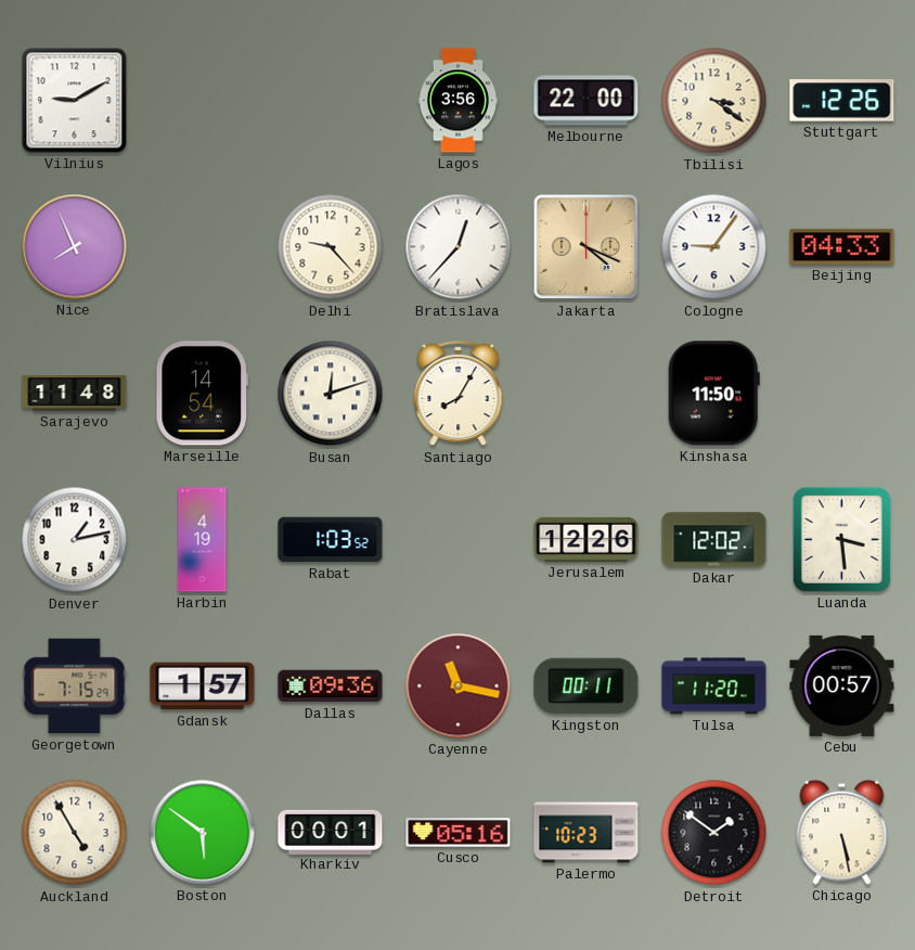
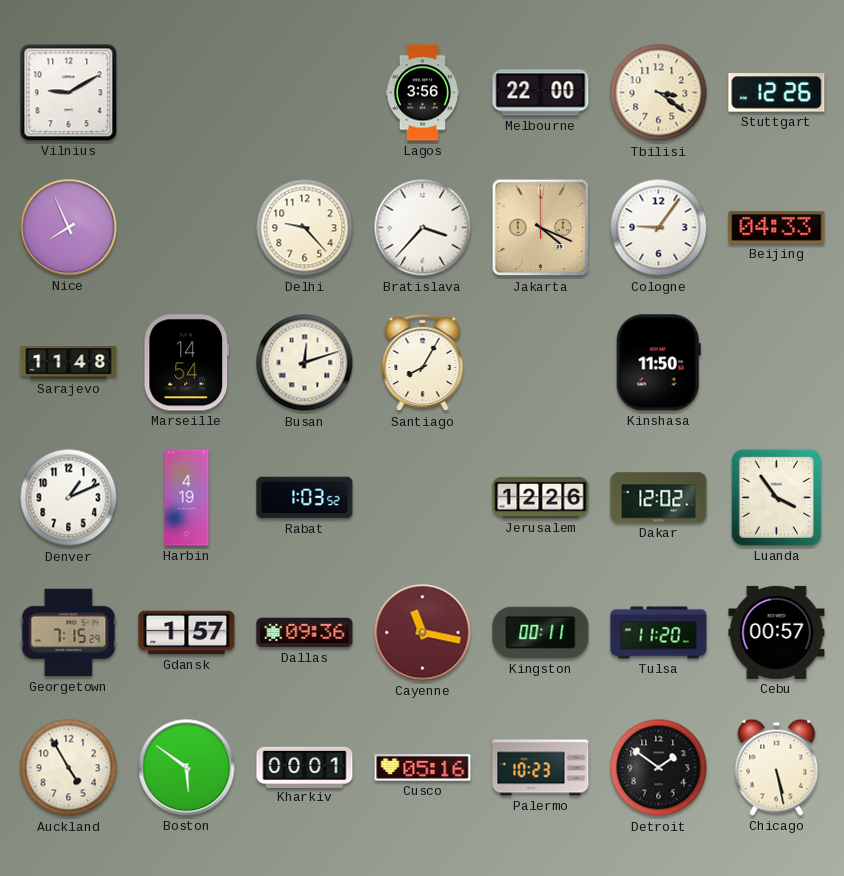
Bratislava: 12:37 -> 3:37
Denver: 1:13 -> 1:11
Luanda: 3:29 -> 3:54
